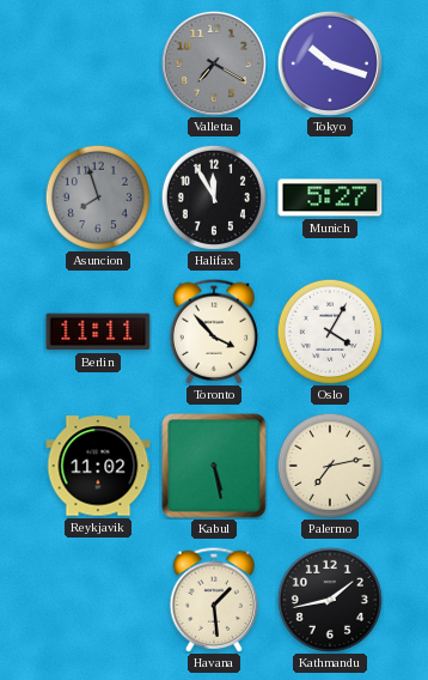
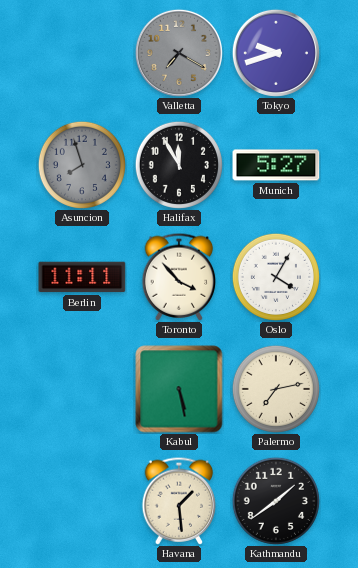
Tokyo: 10:18 -> 9:42
Reykjavik: 11:02 -> none
Kathmandu: 1:43 -> 1:39
